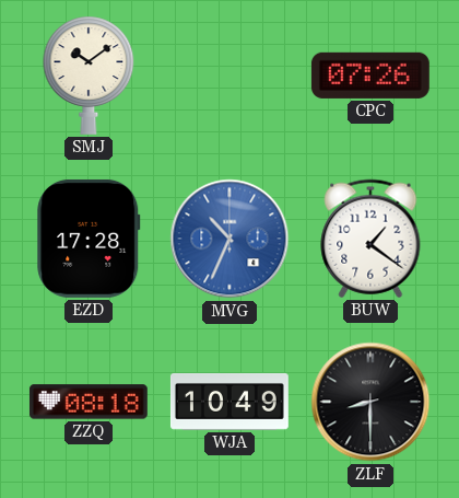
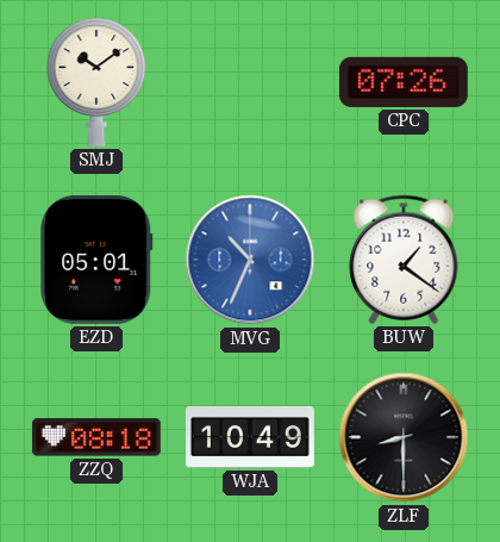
EZD: 17:28 -> 05:01
